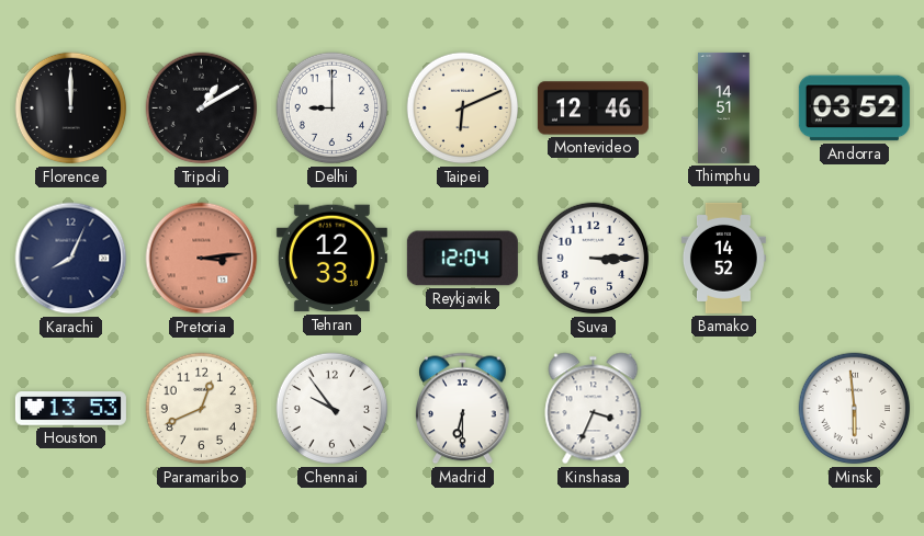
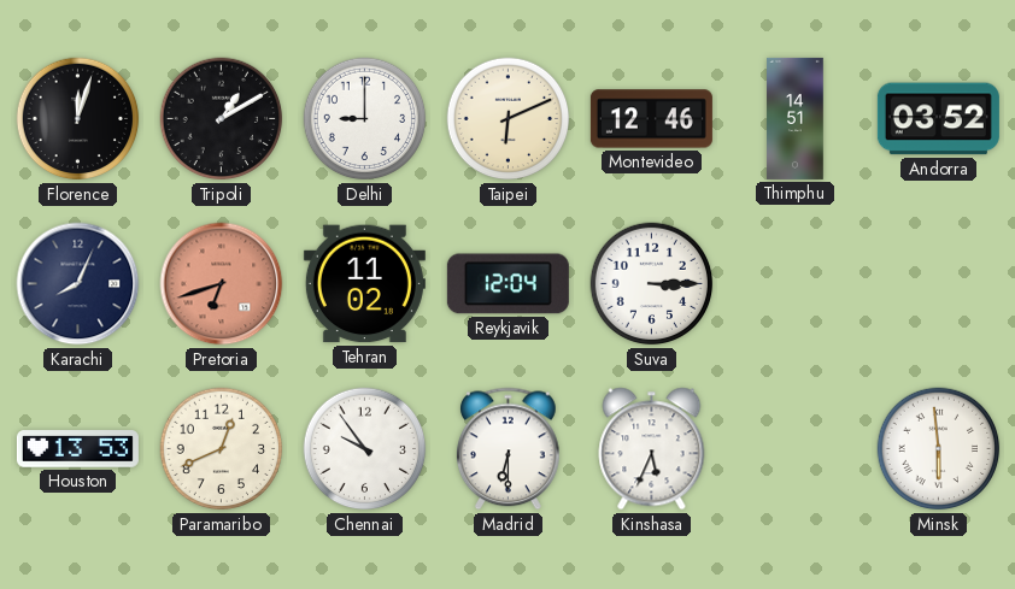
Florence: 12:00 -> 12:03
Pretoria: 3:14 -> 6:42
Tehran: 12:33 -> 11:02
Bamako: 14:52 -> none
Kinshasa: 3:34 -> 5:34
